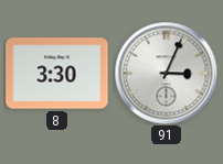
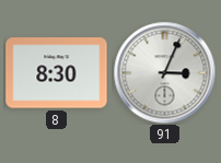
8: 3:30 -> 8:30
